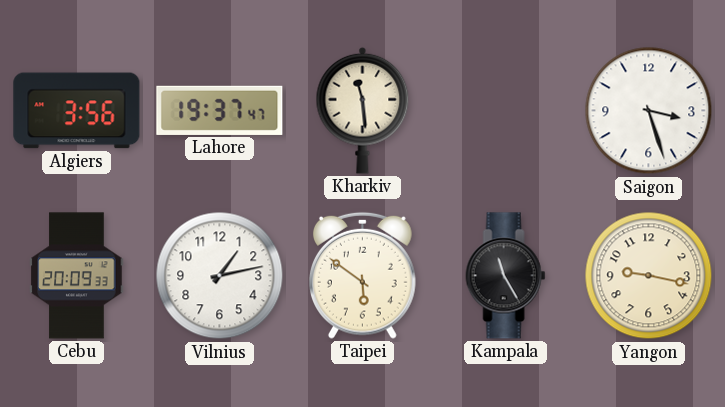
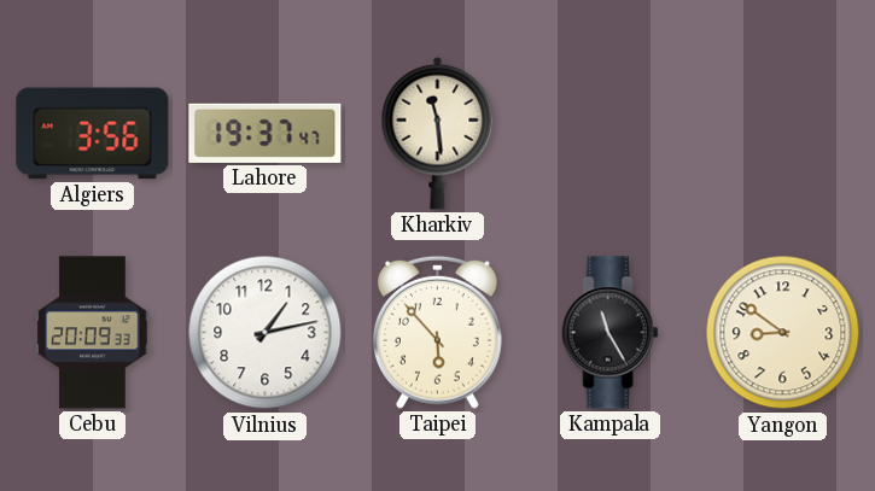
Saigon: 3:27 -> none
Taipei: 5:51 -> 5:53
Yangon: 9:17 -> 8:51
